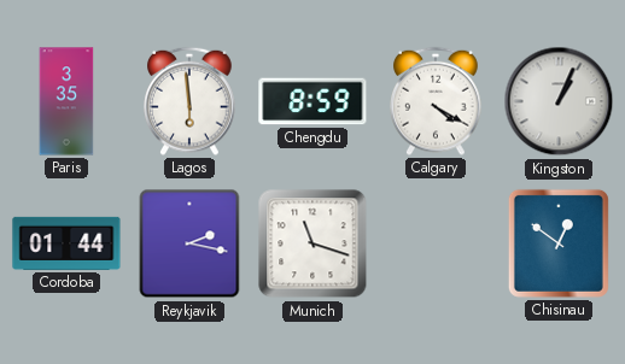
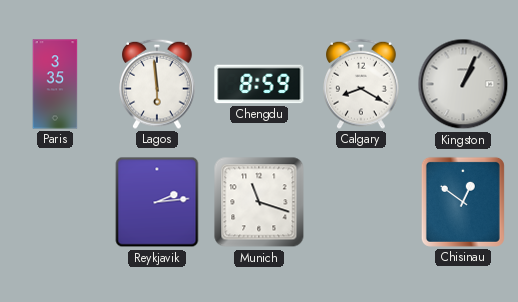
Calgary: 4:20 -> 8:20
Cordoba: 01:44 -> none
Reykjavik: 2:17 -> 2:14
